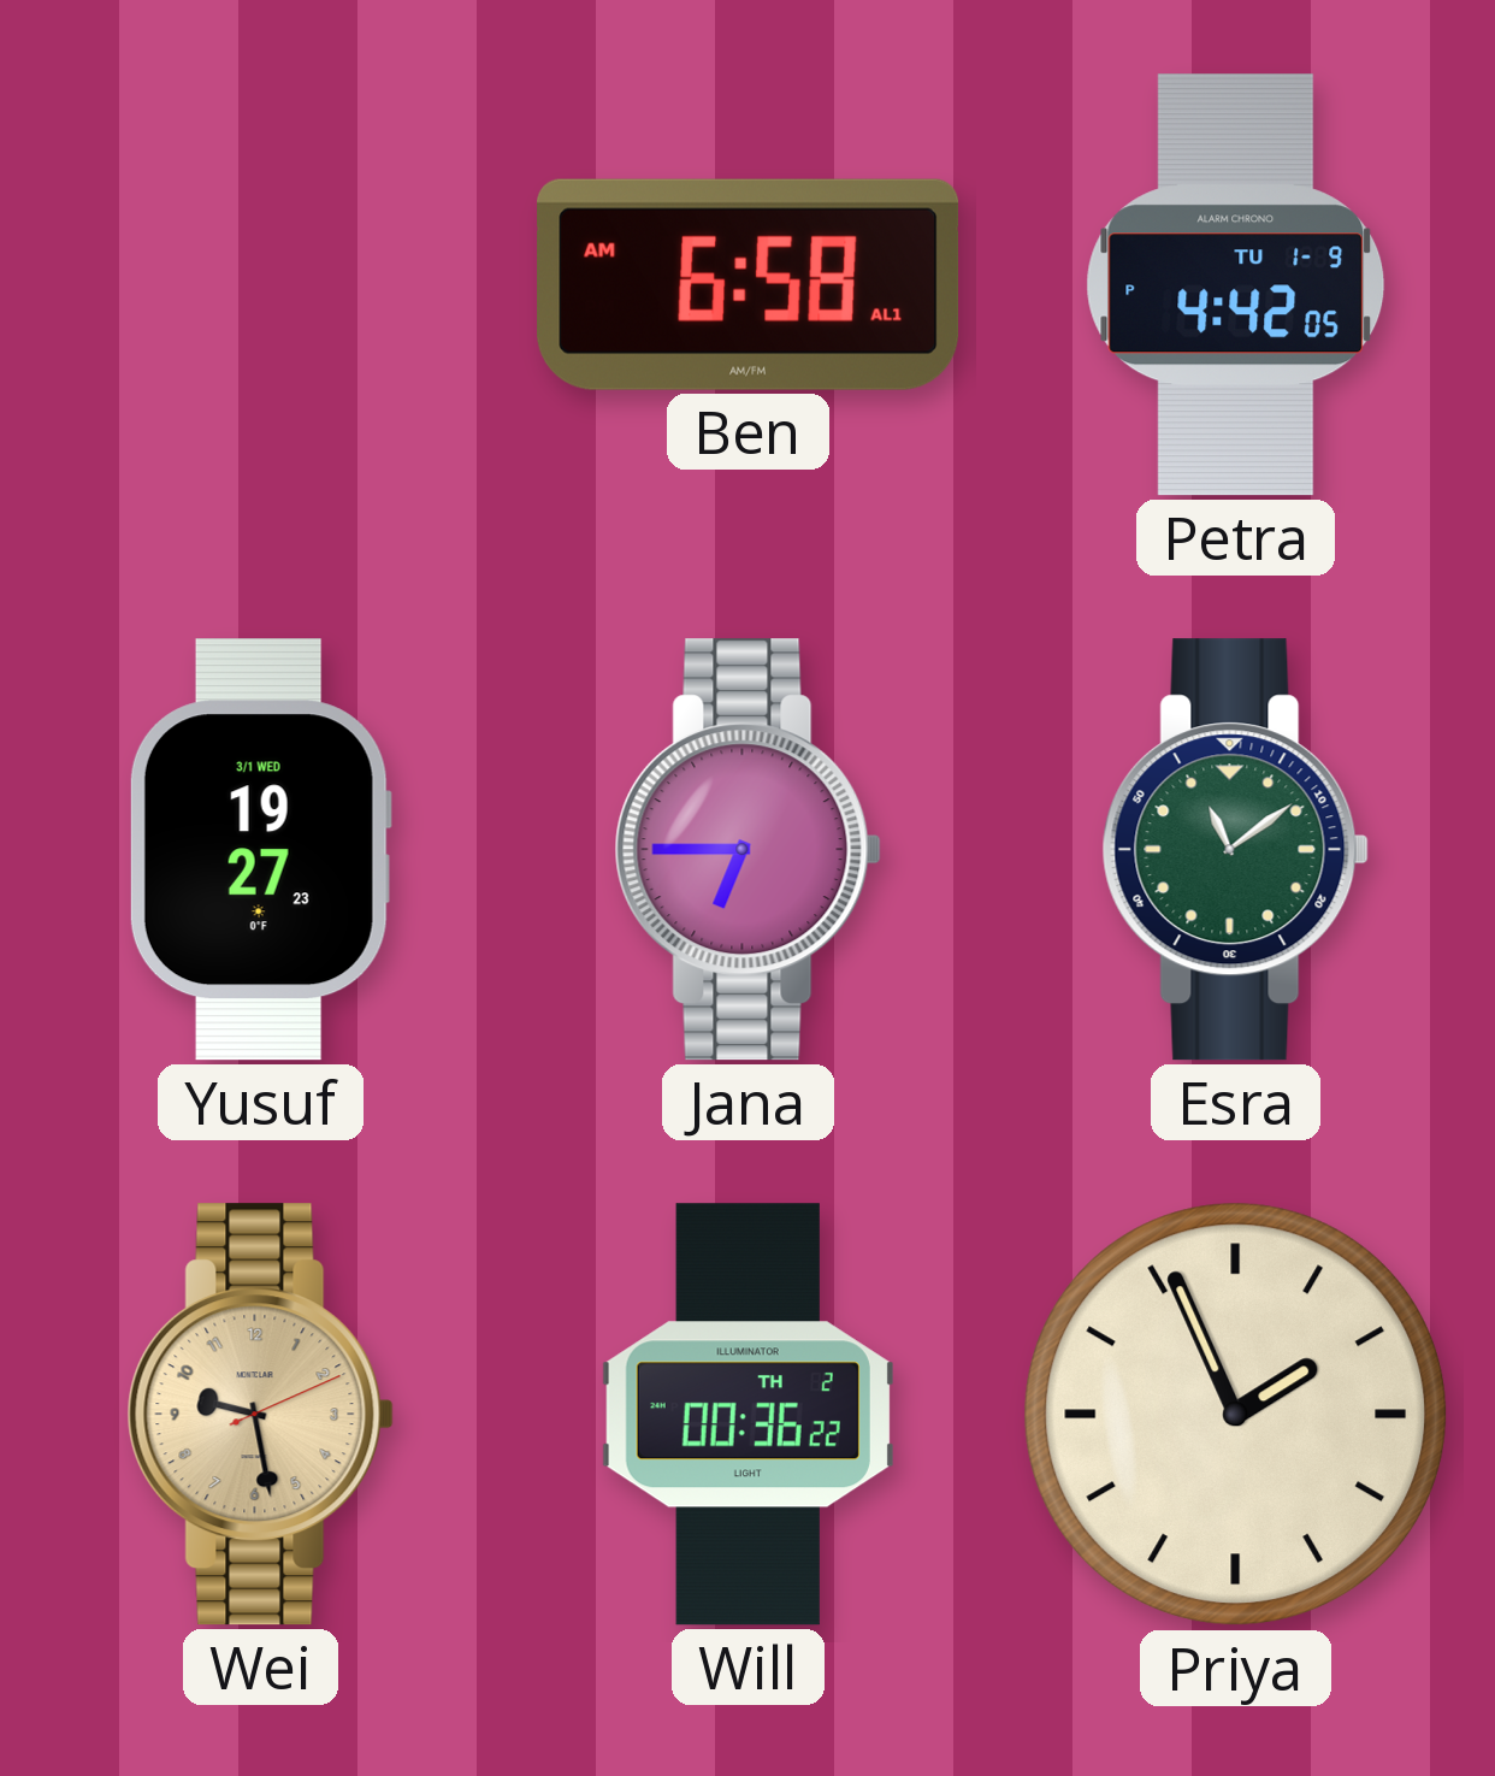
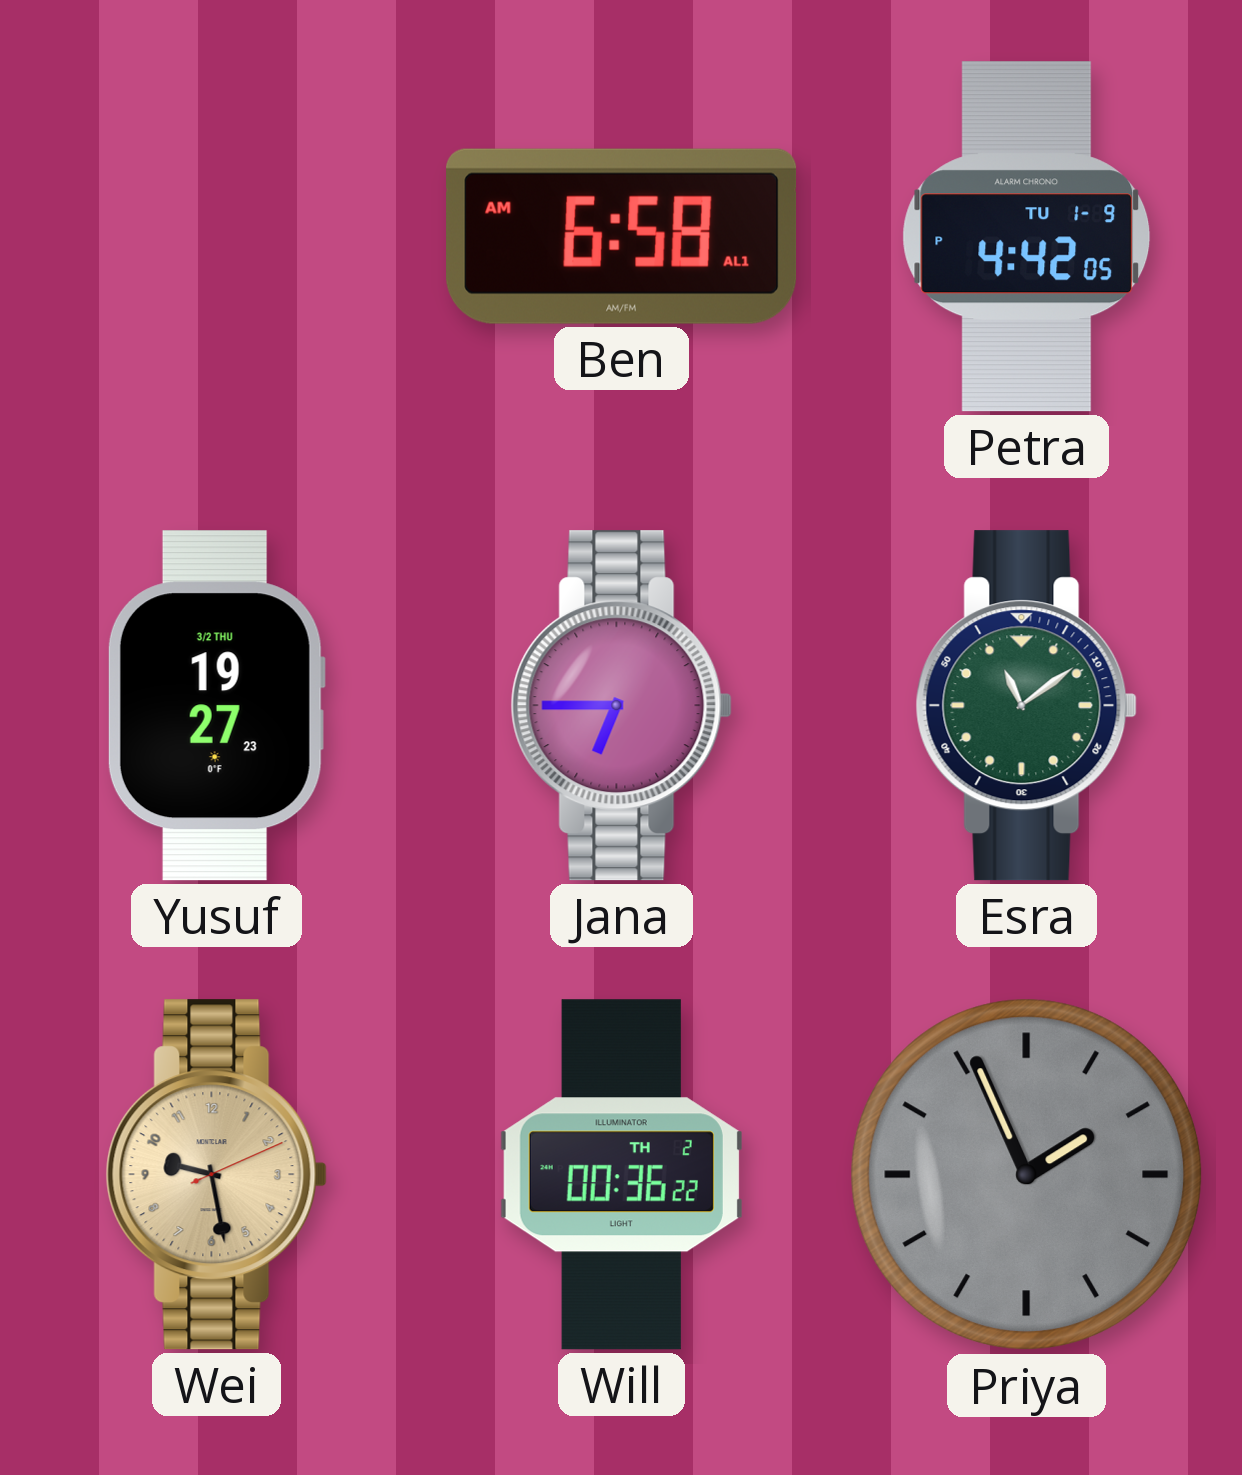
Yusuf date: 3/1 WED -> 3/2 THU
Priya dial: cream -> grey
